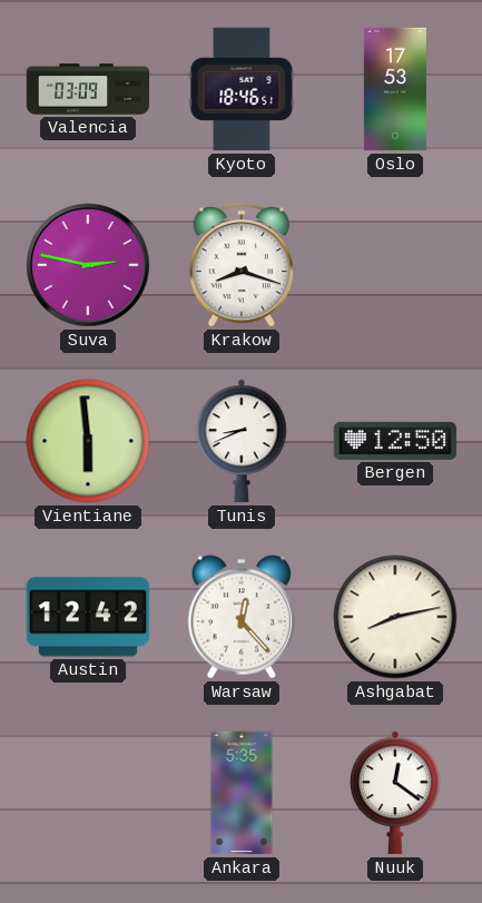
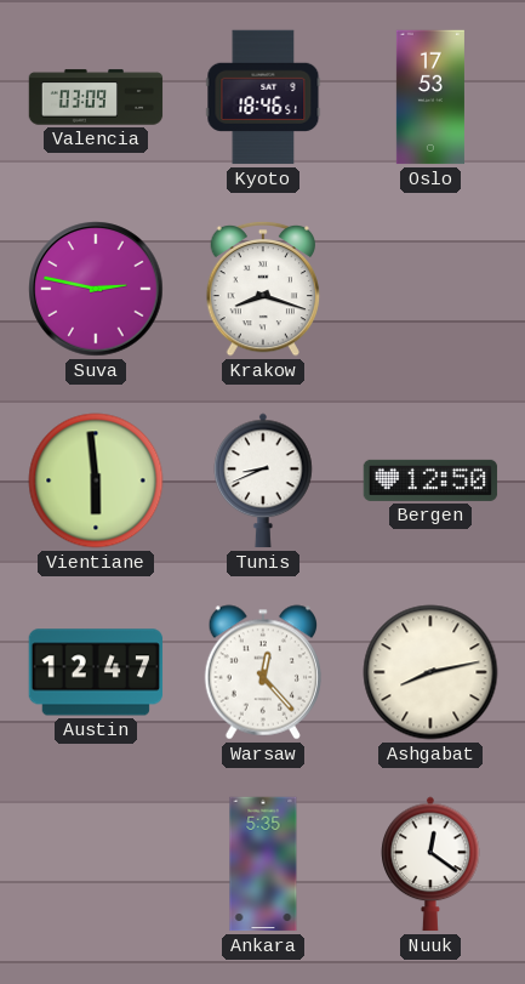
Austin: 12:42 -> 12:47
